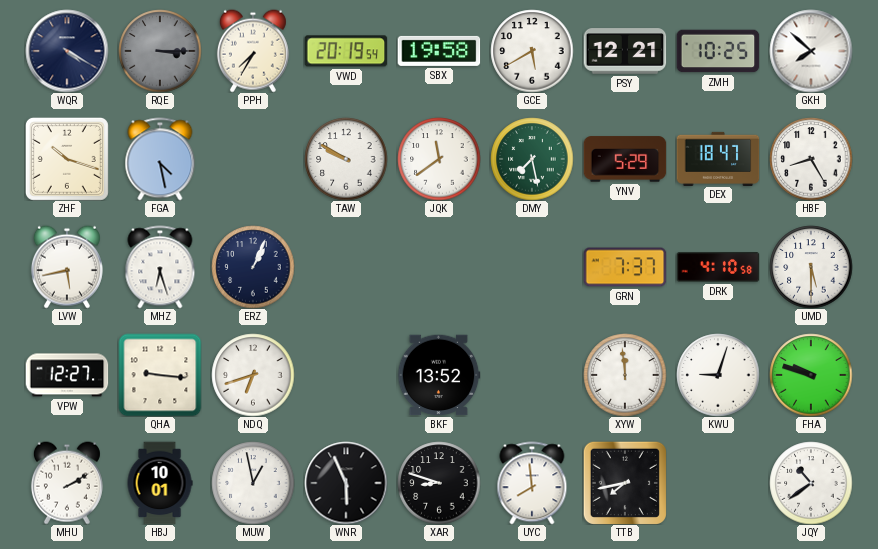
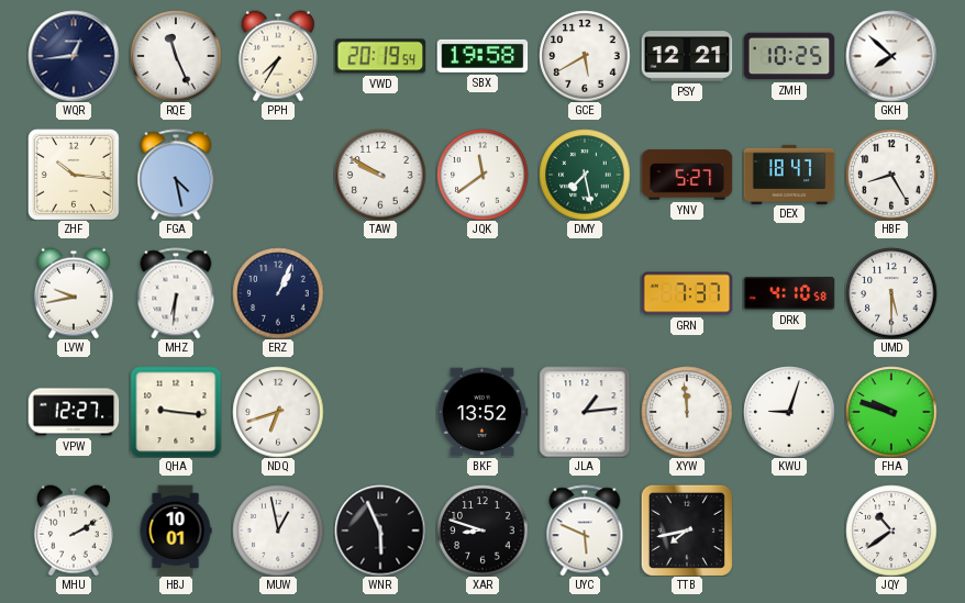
WQR: 4:20 -> 12:44
RQE: 3:15 -> 11:26
RQE dial: grey -> white
ZHF: 10:18 -> 10:16
YNV: 5:29 -> 5:27
LVW: 5:43 -> 9:43
MHZ: 6:27 -> 6:31
JLA: none -> 1:14
UYC: 7:59 -> 5:49
